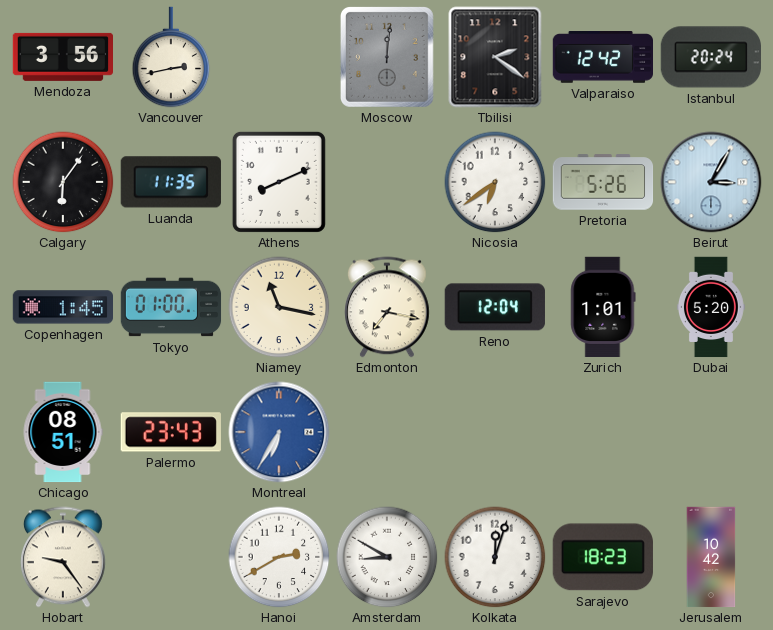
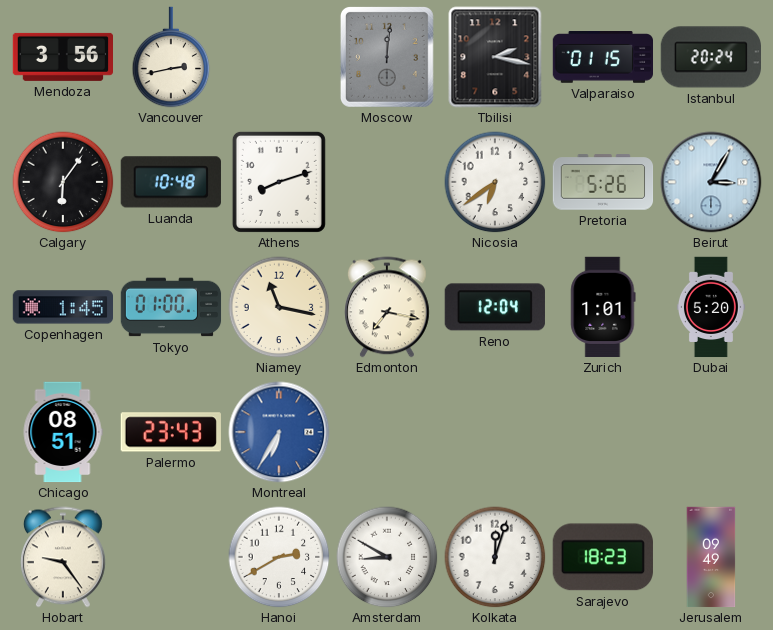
Tbilisi: 2:21 -> 2:17
Valparaiso: 12:42 -> 01:15
Luanda: 11:35 -> 10:48
Athens: 8:11 -> 8:12
Jerusalem: 10:42 -> 09:49
